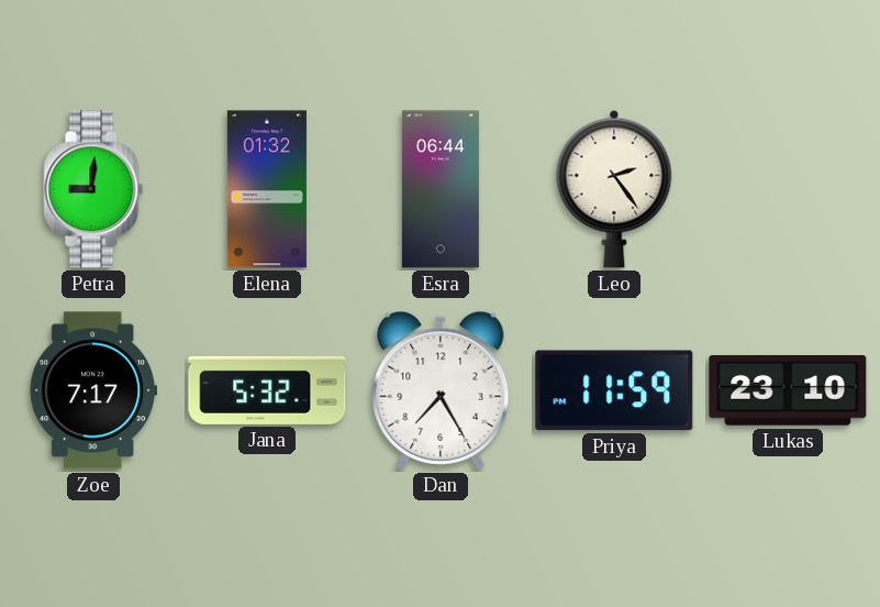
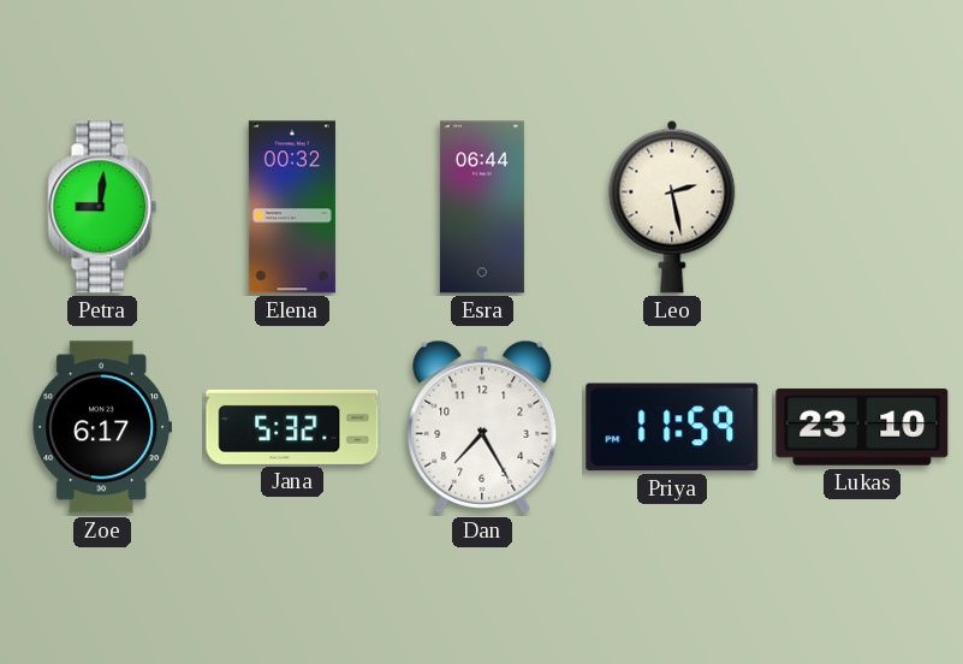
Elena: 01:32 -> 00:32
Leo: 2:24 -> 2:28
Zoe: 7:17 -> 6:17
